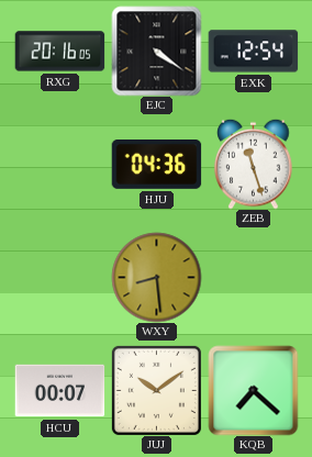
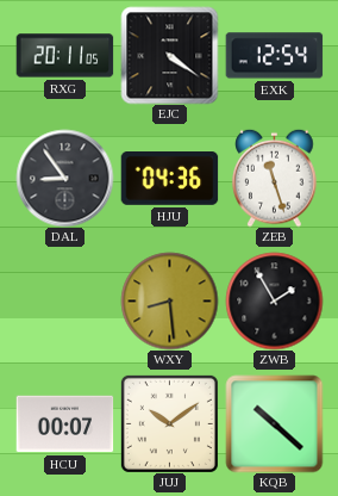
RXG: 20:16 -> 20:11
DAL: none -> 8:54
ZWB: none -> 1:55
KQB: 7:22 -> 10:22
